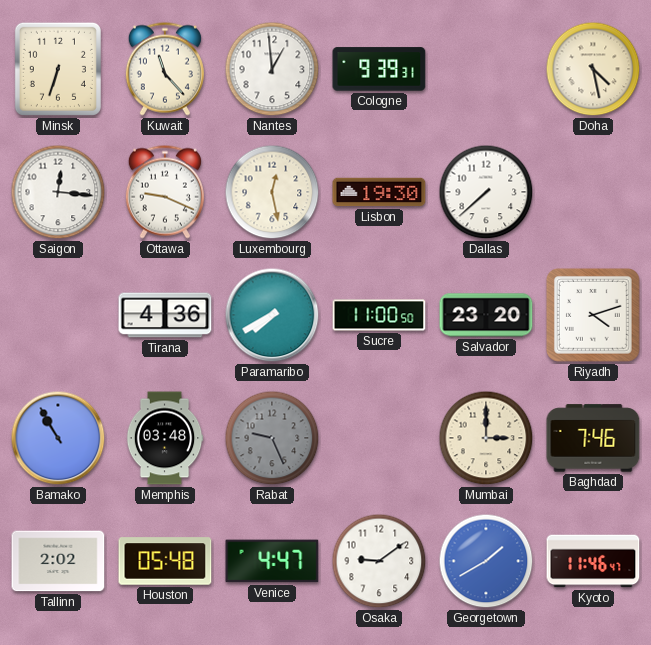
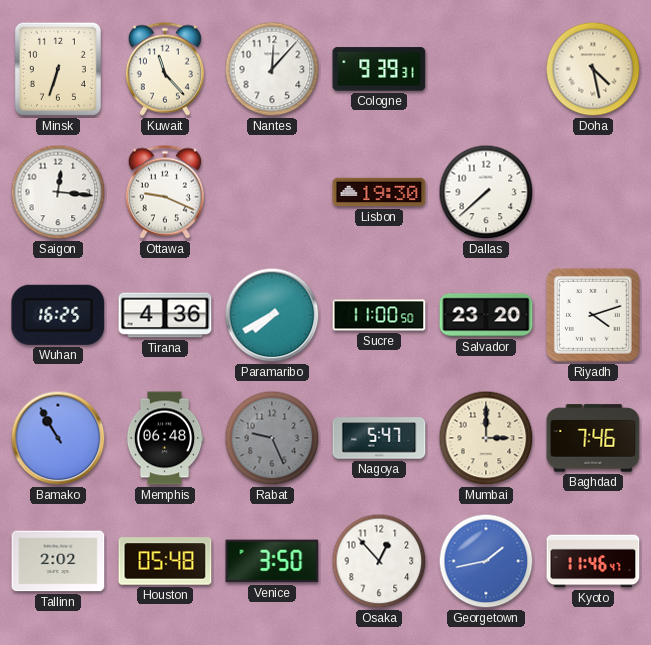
Nantes: 12:59 -> 12:07
Luxembourg: 12:28 -> none
Wuhan: none -> 16:25
Memphis: 03:48 -> 06:48
Nagoya: none -> 5:47
Venice: 4:47 -> 3:50
Osaka: 9:09 -> 12:53
Georgetown: 1:40 -> 1:43
